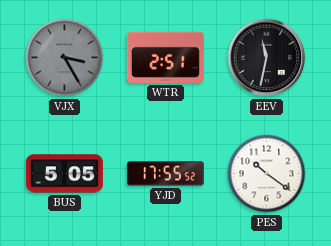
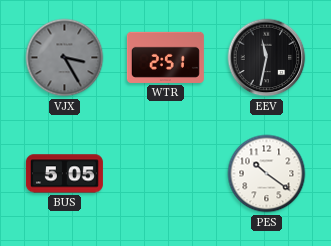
YJD: 17:55 -> none
